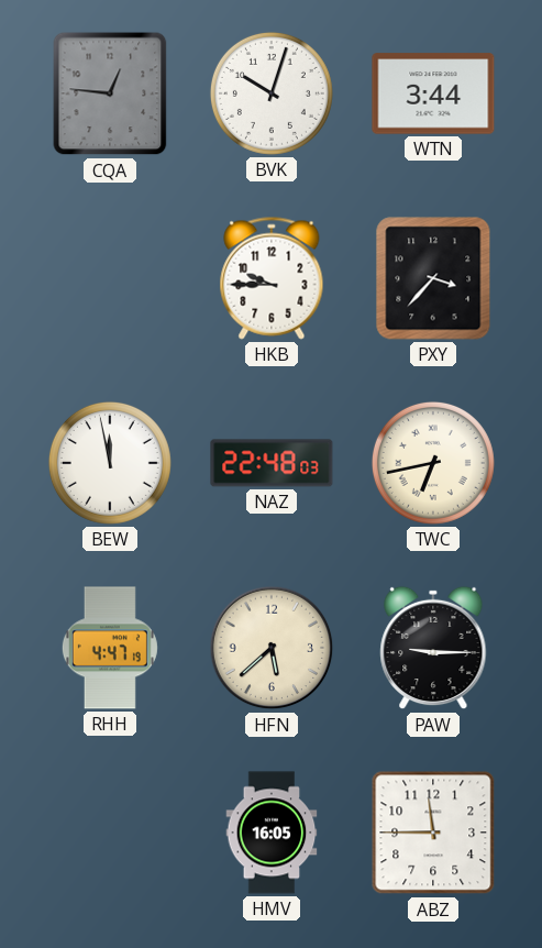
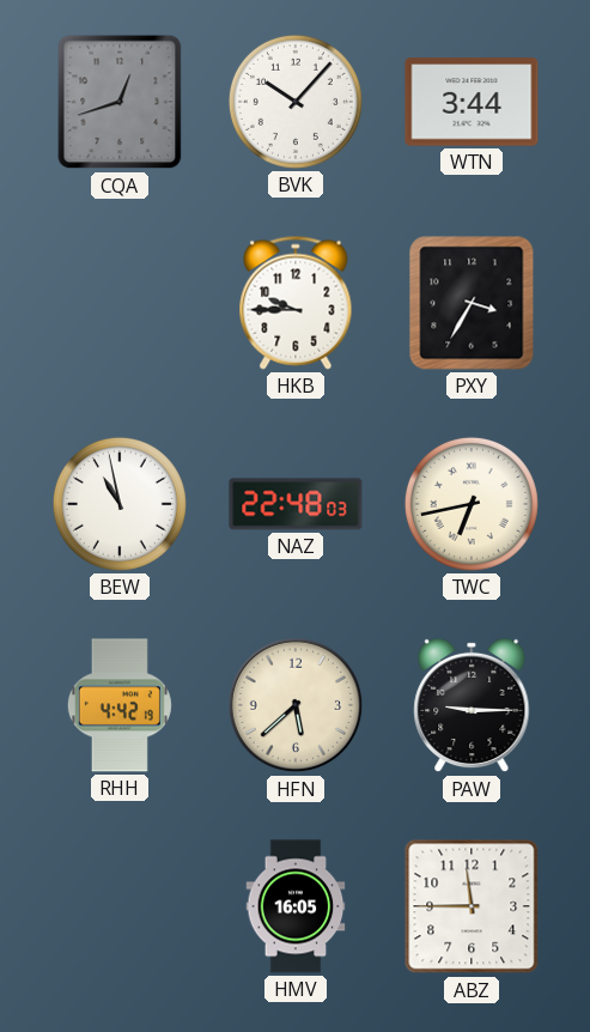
CQA: 12:46 -> 12:42
BVK: 10:03 -> 10:07
PXY: 3:37 -> 3:35
BEW: 11:58 -> 10:58
RHH: 4:47 -> 4:42
